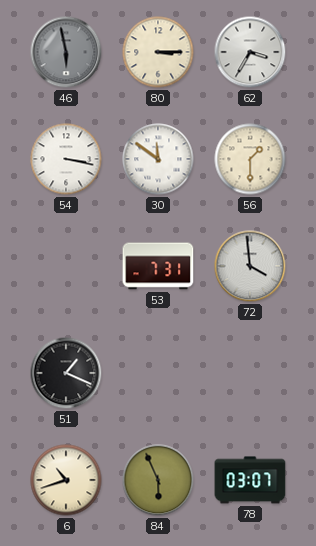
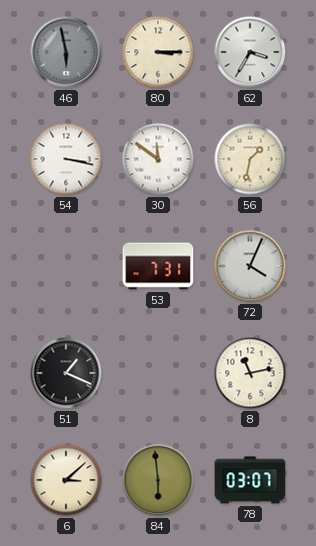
56: 1:30 -> 1:32
72: 3:59 -> 4:04
8: none -> 11:13
6: 10:42 -> 3:08
84: 5:56 -> 5:59
